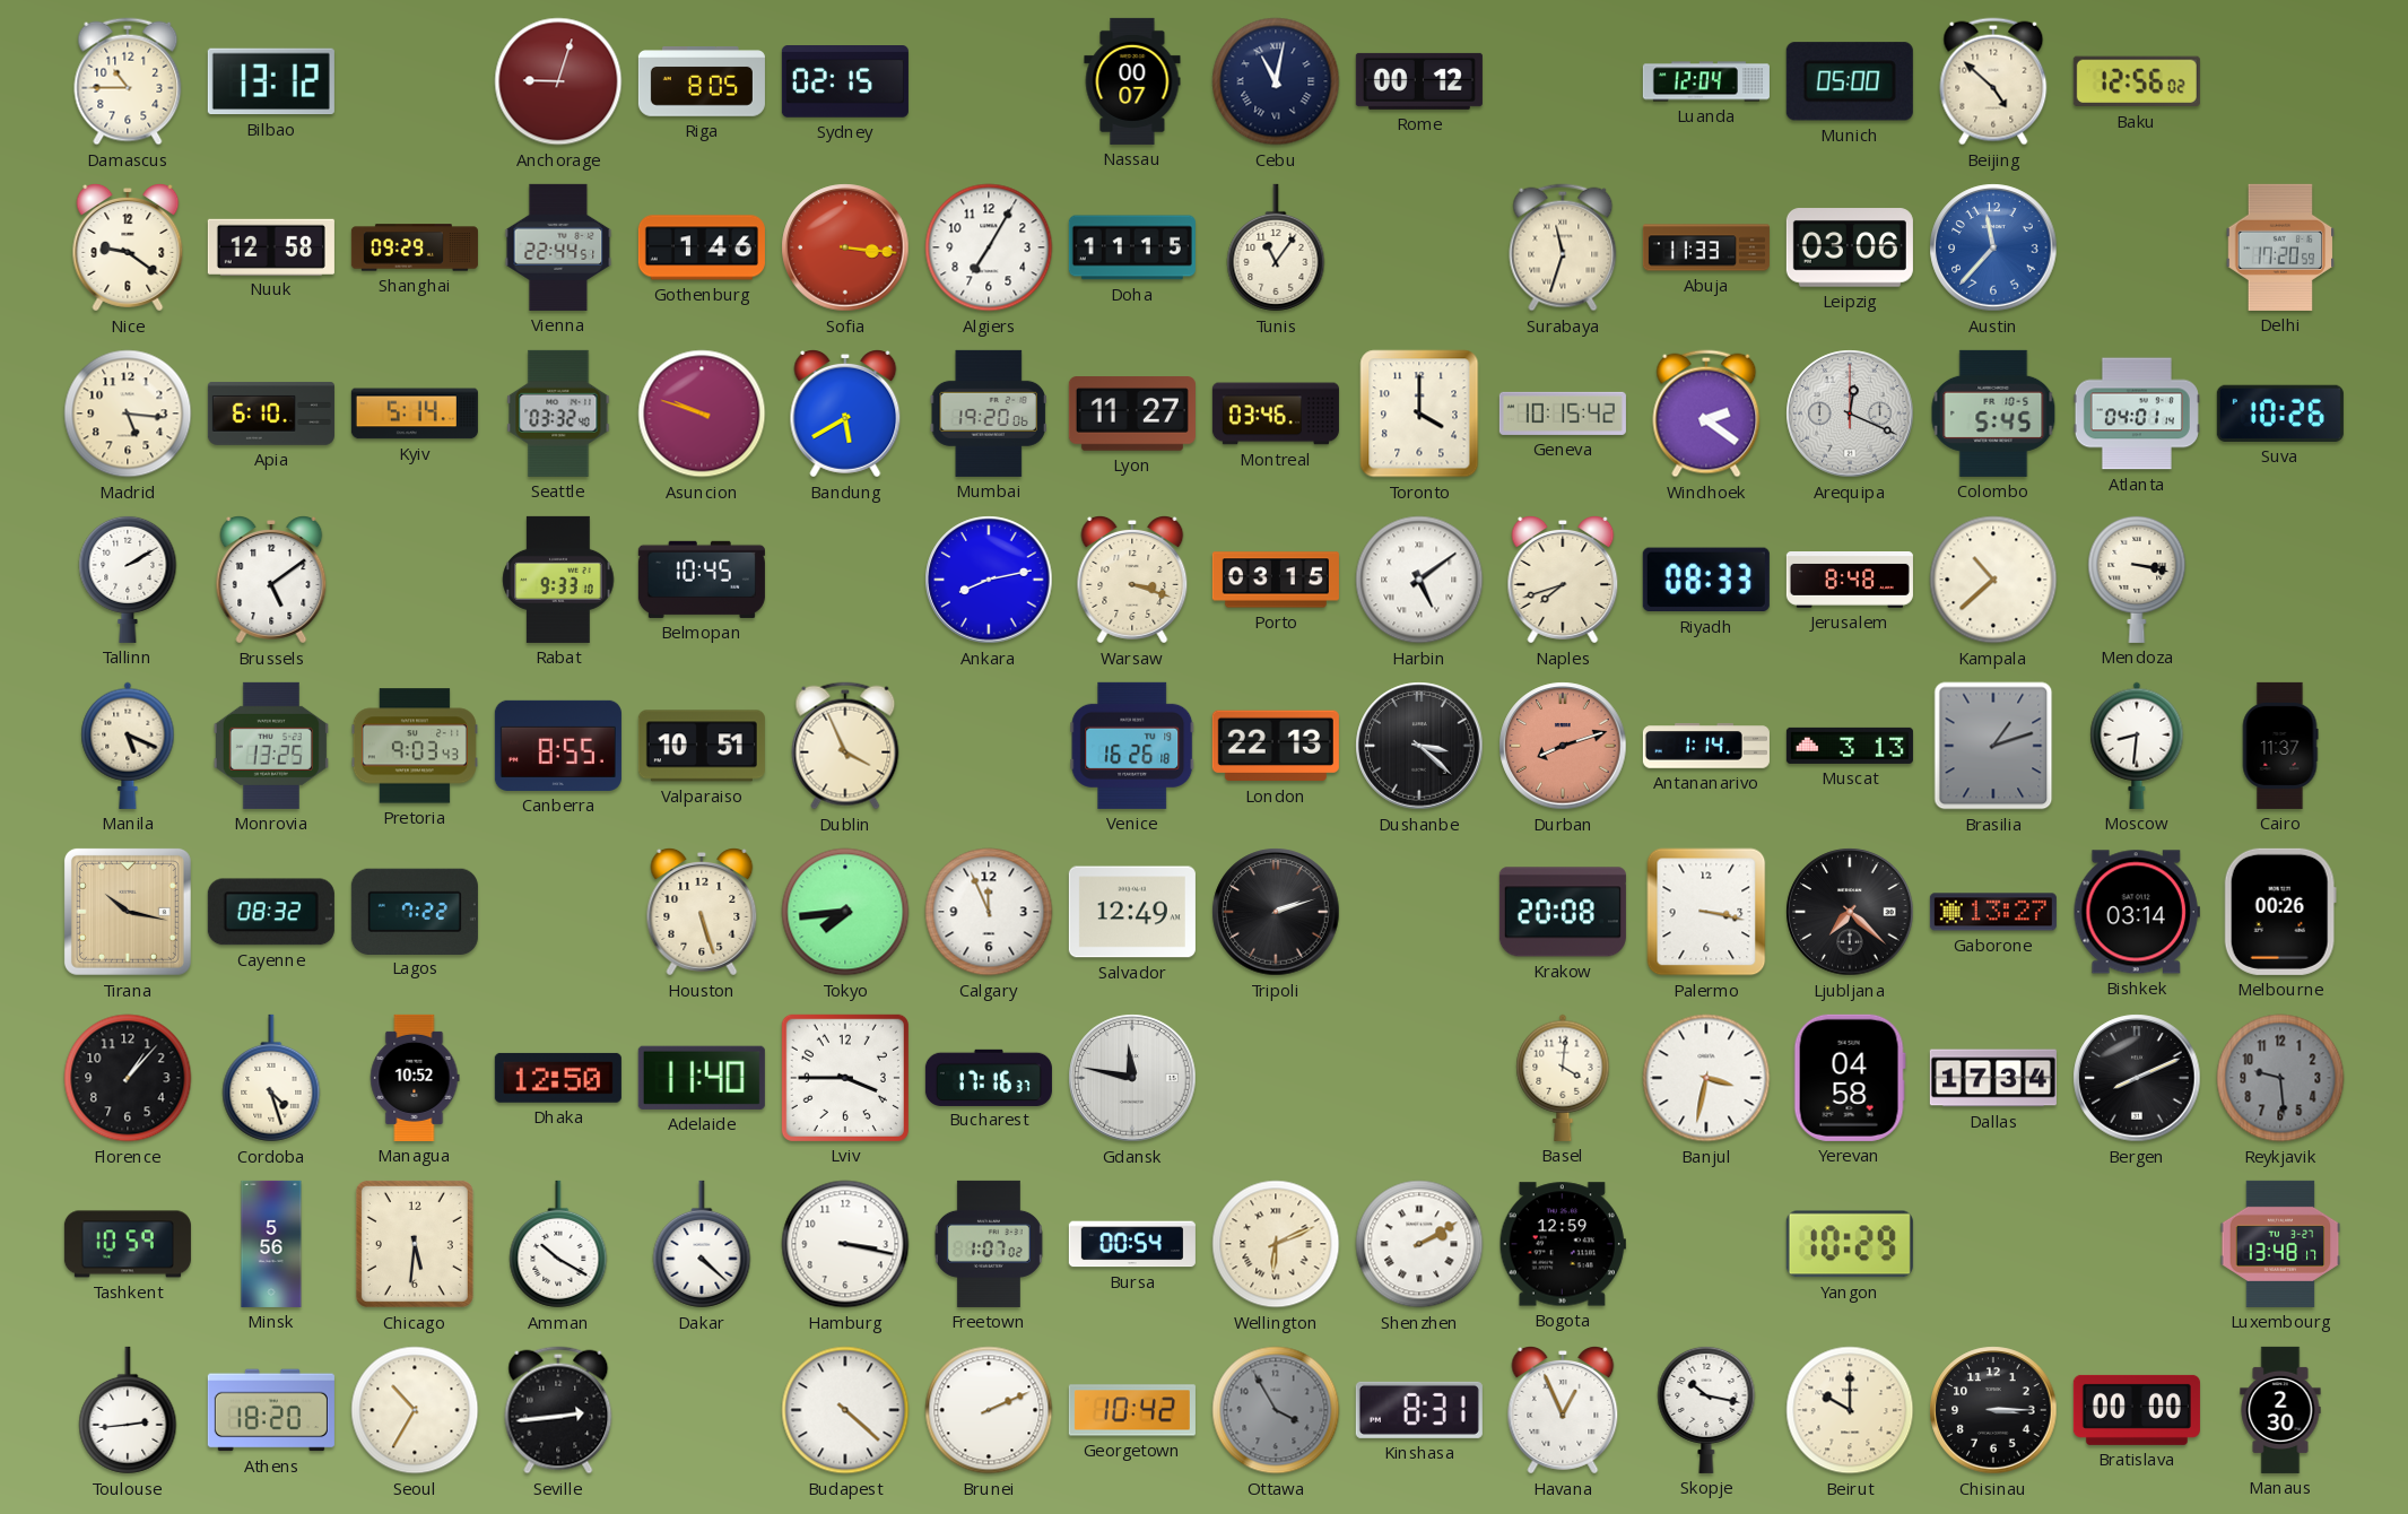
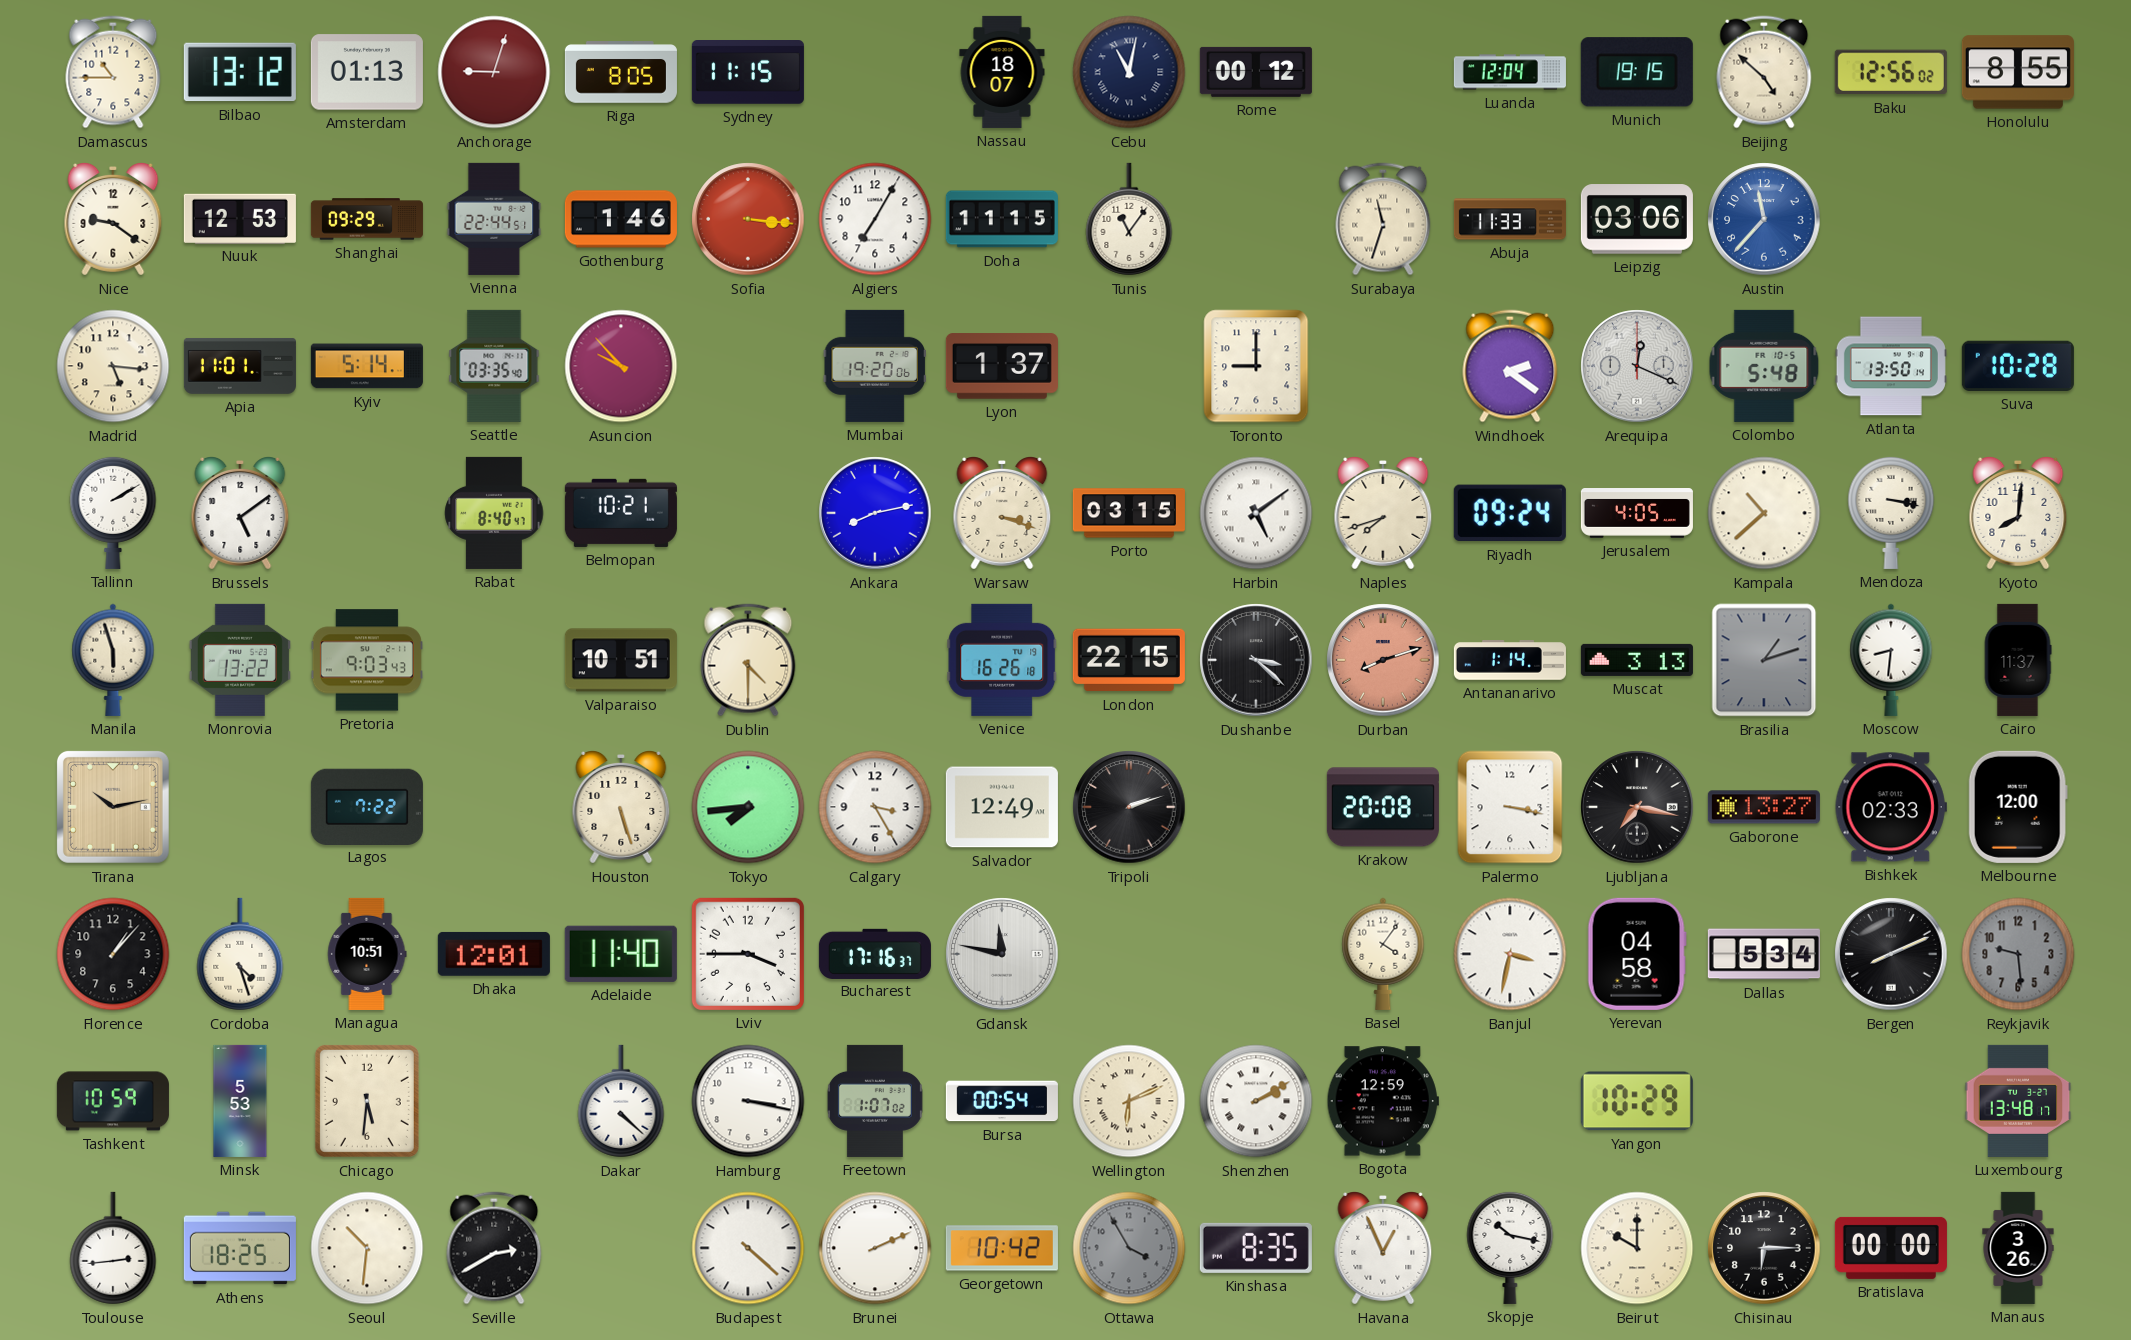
Amsterdam: none -> 01:13
Sydney: 02:15 -> 11:15
Nassau: 00:07 -> 18:07
Munich: 05:00 -> 19:15
Honolulu: none -> 8:55
Nuuk: 12:58 -> 12:53
Delhi: 17:20 -> none
Apia: 6:10 -> 11:01
Seattle: 03:32 -> 03:35
Asuncion: 9:48 -> 9:53
Bandung: 5:40 -> none
Lyon: 11:27 -> 1:37
Montreal: 03:46 -> none
Toronto: 4:00 -> 9:00
Geneva: 10:15 -> none
Colombo: 5:45 -> 5:48
Atlanta: 04:01 -> 13:50
Suva: 10:26 -> 10:28
Rabat: 9:33 -> 8:40
Belmopan: 10:45 -> 10:21
Riyadh: 08:33 -> 09:24
Jerusalem: 8:48 -> 4:05
Kyoto: none -> 8:01
Manila: 5:19 -> 5:57
Monrovia: 13:25 -> 13:22
Canberra: 8:55 -> none
Dublin: 3:56 -> 4:30
London: 22:13 -> 22:15
Tirana: 10:17 -> 10:13
Cayenne: 08:32 -> none
Calgary: 11:56 -> 3:25
Ljubljana: 7:22 -> 7:17
Bishkek: 03:14 -> 02:33
Melbourne: 00:26 -> 12:00
Managua: 10:52 -> 10:51
Dhaka: 12:50 -> 12:01
Basel: 4:01 -> 4:06
Dallas: 17:34 -> 5:34
Minsk: 5:56 -> 5:53
Amman: 10:20 -> none
Athens: 18:20 -> 18:25
Seoul: 10:35 -> 10:31
Seville: 2:44 -> 2:40
Kinshasa: 8:31 -> 8:35
Chisinau: 3:15 -> 6:15
Manaus: 2:30 -> 3:26
